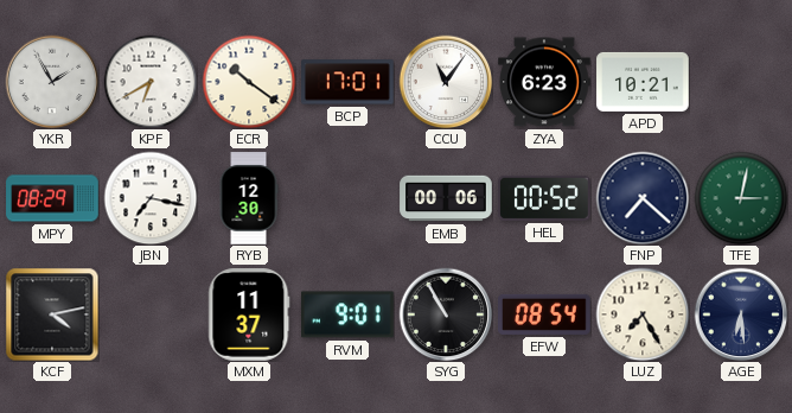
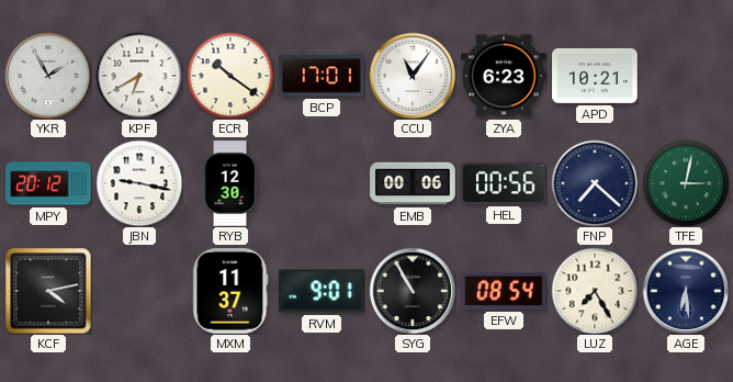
MPY: 08:29 -> 20:12
JBN: 7:17 -> 9:17
HEL: 00:52 -> 00:56
